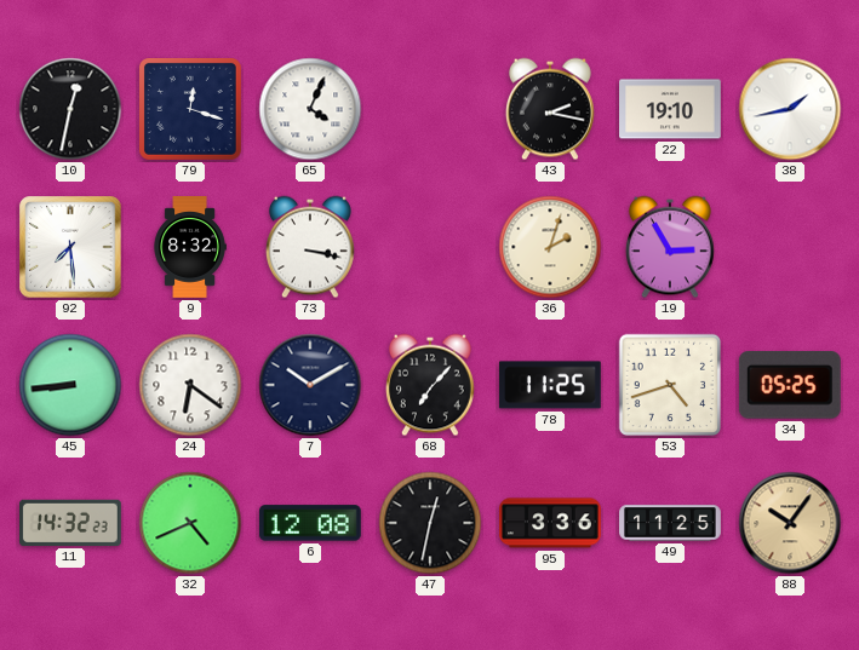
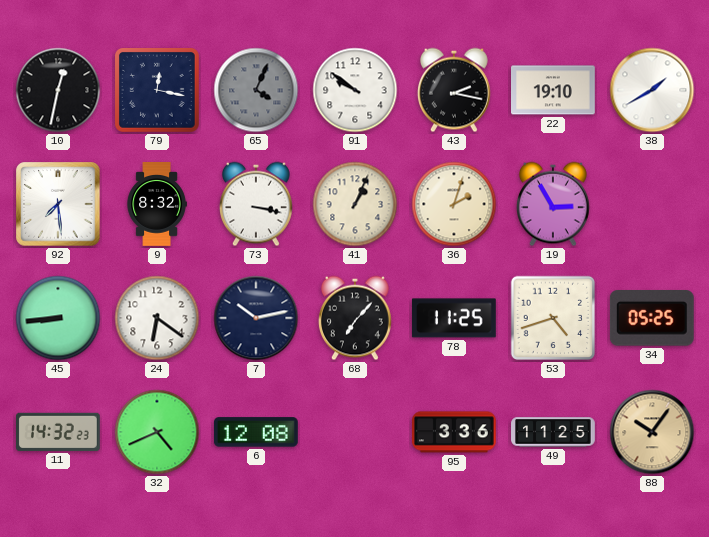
79: 12:18 -> 12:17
65 dial: white -> grey
91: none -> 9:51
38: 1:43 -> 1:40
41: none -> 1:04
7: 10:10 -> 10:13
47: 12:32 -> none
